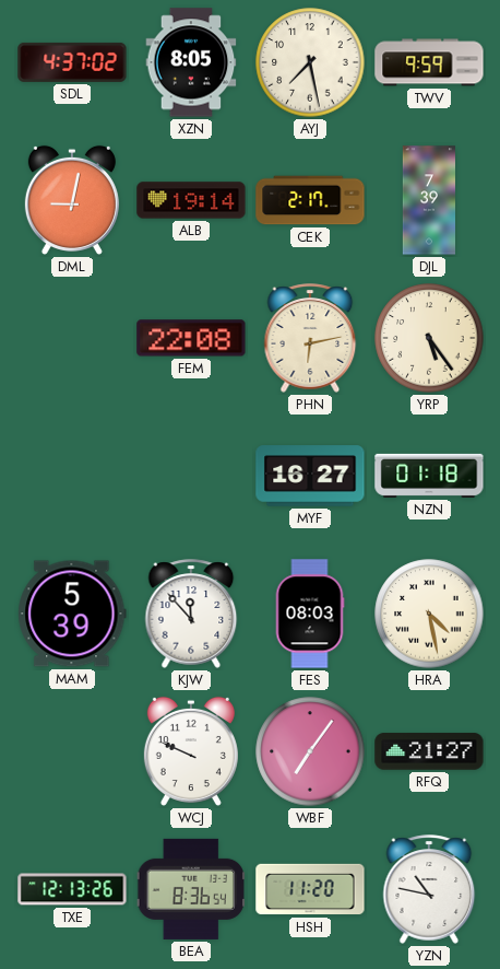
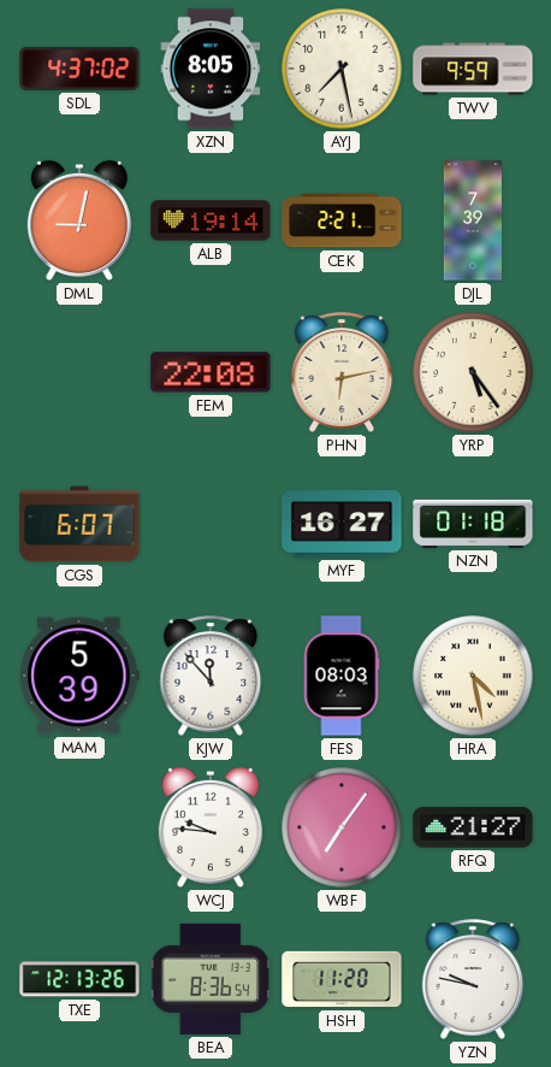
CEK: 2:17 -> 2:21
CGS: none -> 6:07
WCJ: 9:49 -> 9:46
YZN: 10:47 -> 9:47
